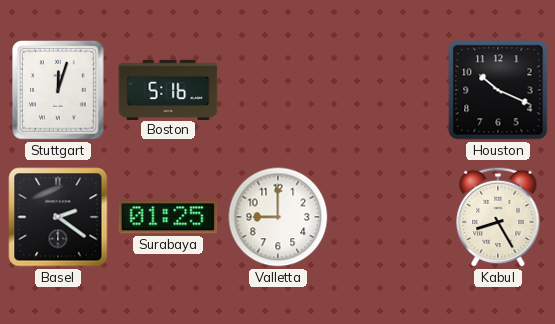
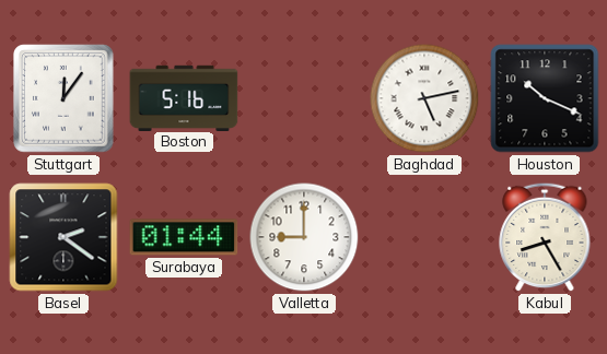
Stuttgart: 12:03 -> 12:06
Baghdad: none -> 5:13
Surabaya: 01:25 -> 01:44
